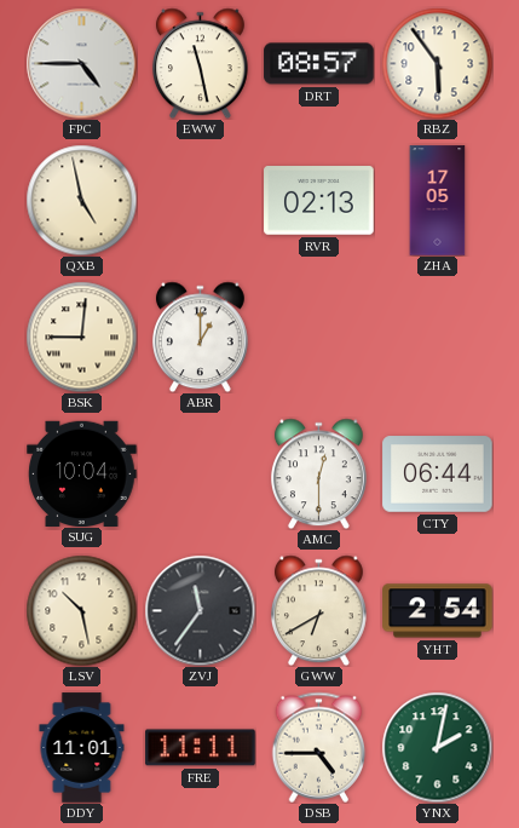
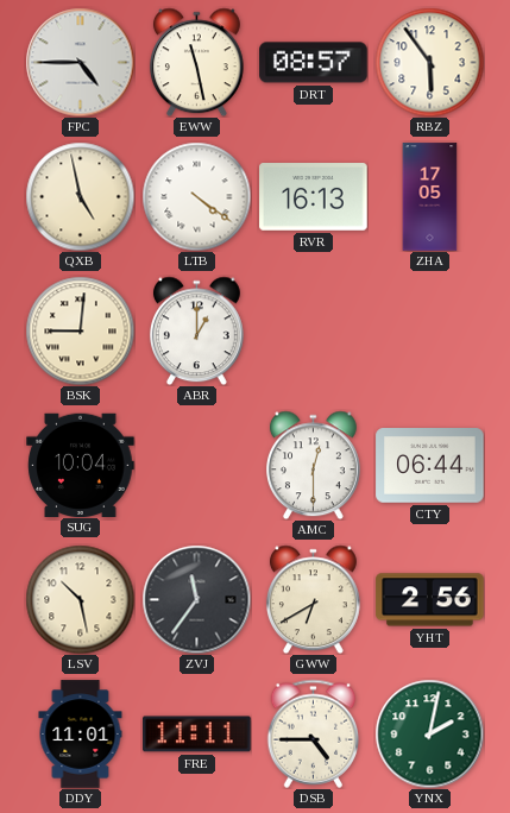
LTB: none -> 4:21
RVR: 02:13 -> 16:13
YHT: 2:54 -> 2:56
